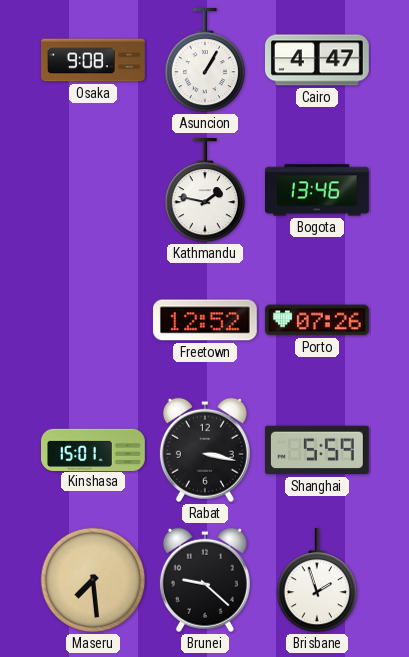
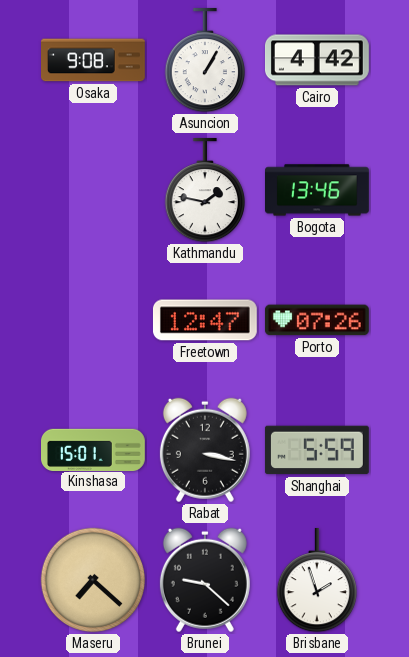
Cairo: 4:47 -> 4:42
Freetown: 12:52 -> 12:47
Maseru: 7:29 -> 7:22
